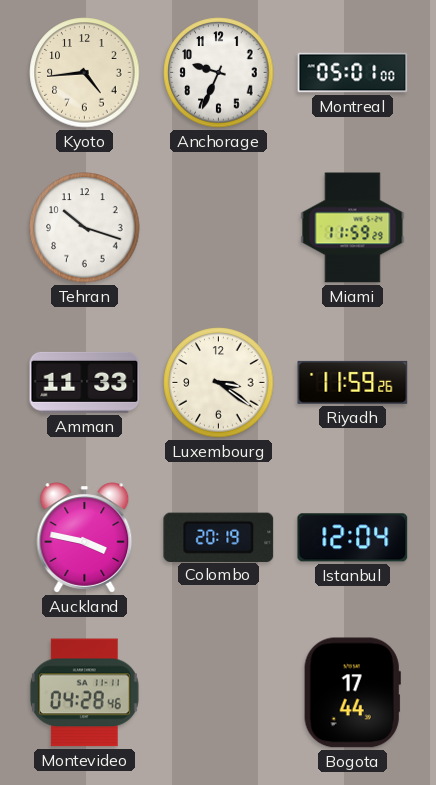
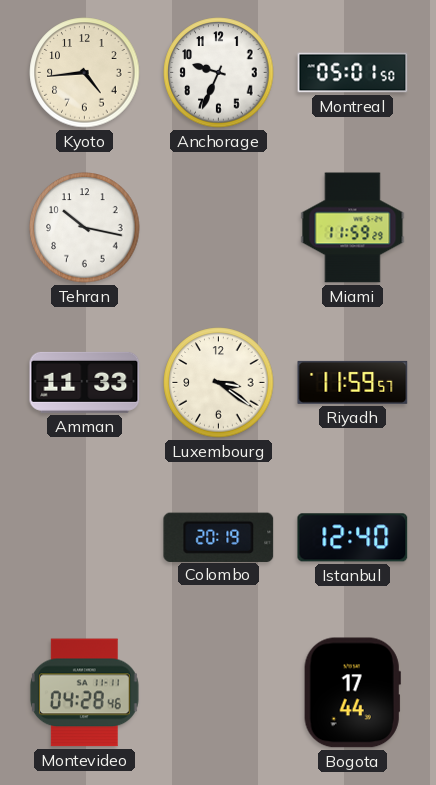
Montreal: 05:01:00 -> 05:01:50
Tehran: 10:18 -> 10:17
Riyadh: 11:59:26 -> 11:59:57
Auckland: 3:47 -> none
Istanbul: 12:04 -> 12:40
